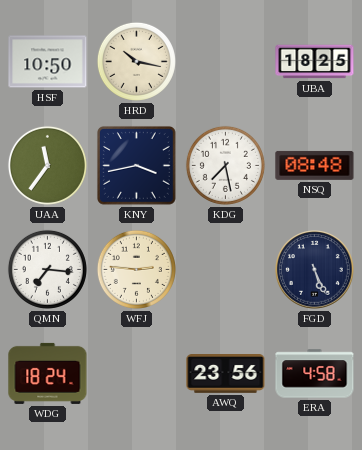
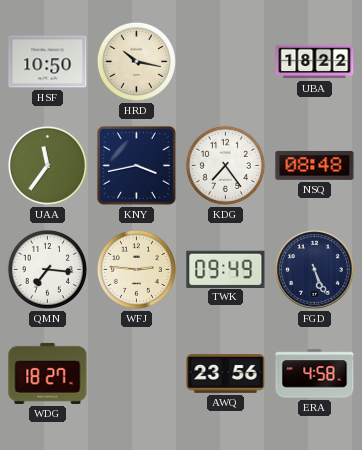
UBA: 18:25 -> 18:22
KDG: 7:28 -> 7:24
TWK: none -> 09:49
WDG: 18:24 -> 18:27
